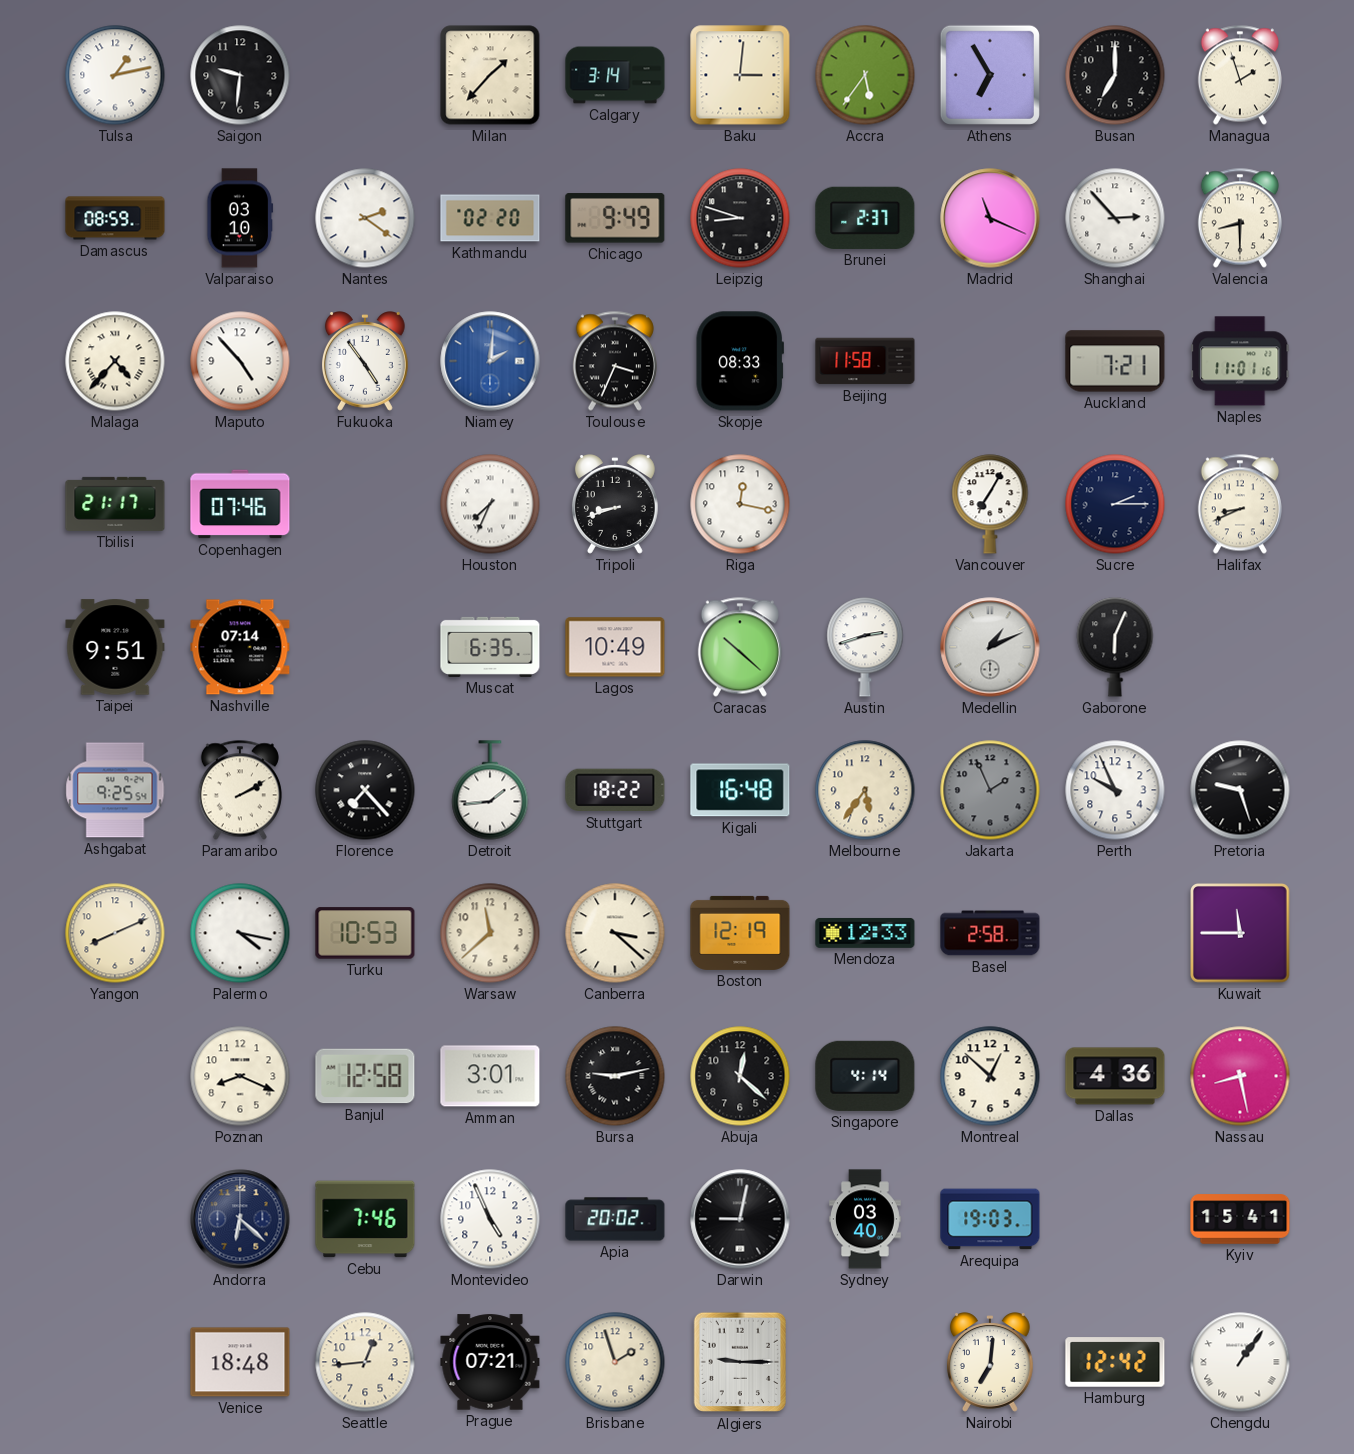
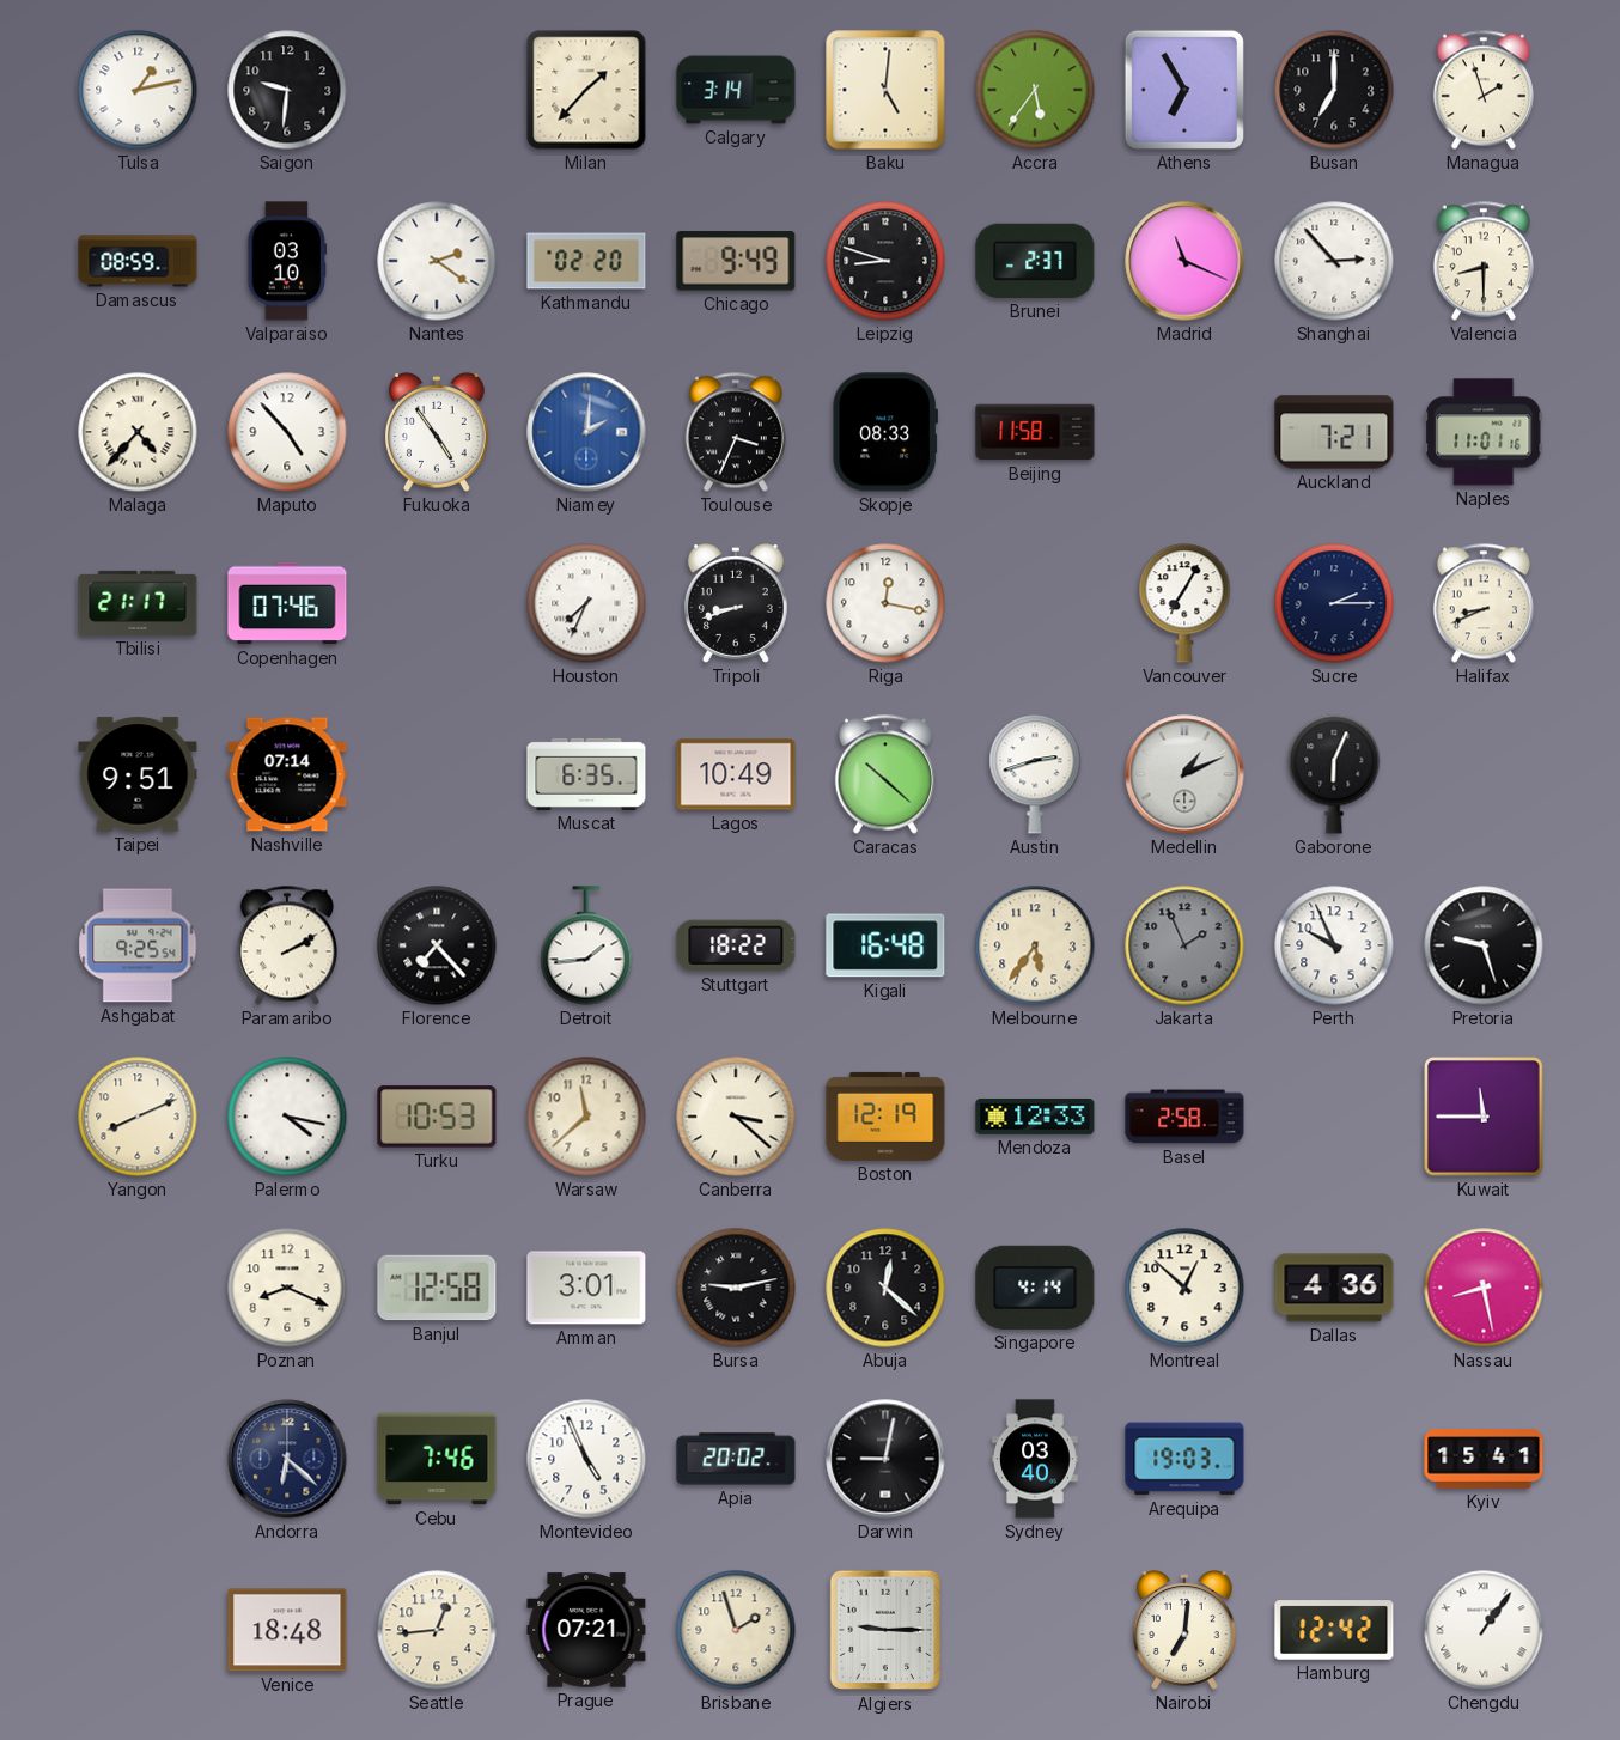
Baku: 3:01 -> 5:01
